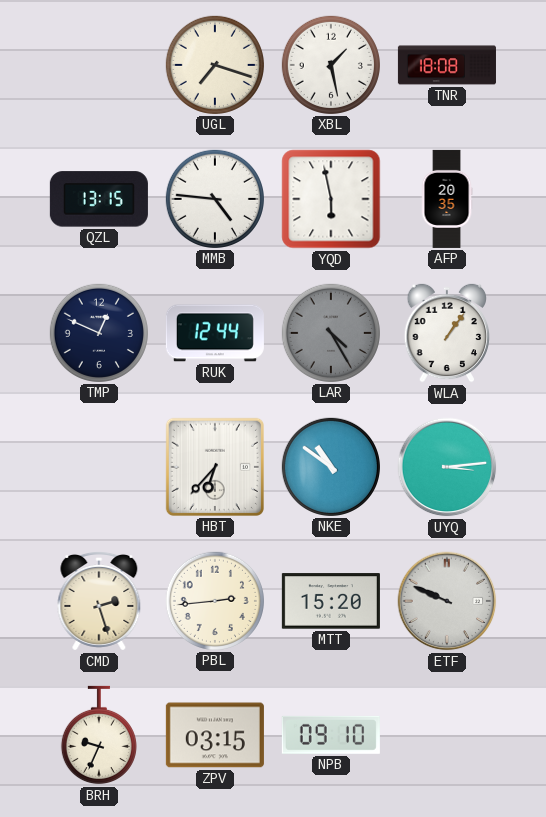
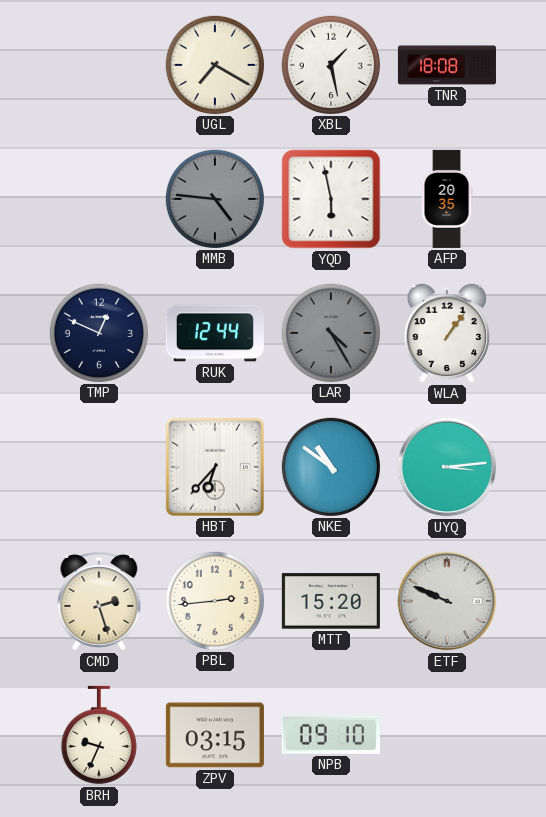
UGL: 7:18 -> 7:20
QZL: 13:15 -> none
MMB dial: white -> grey
